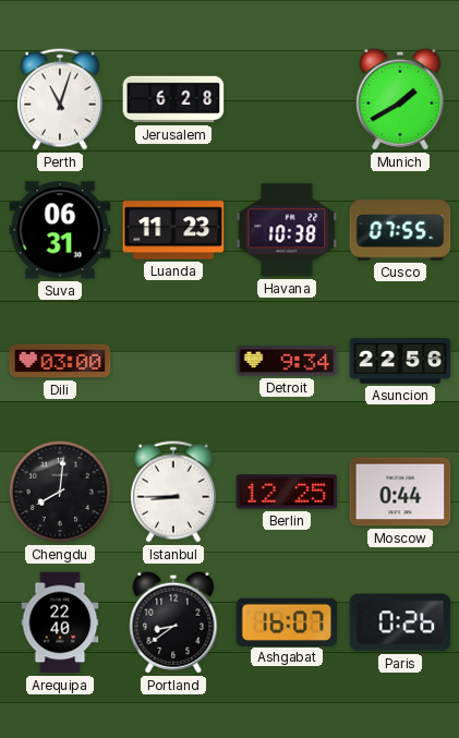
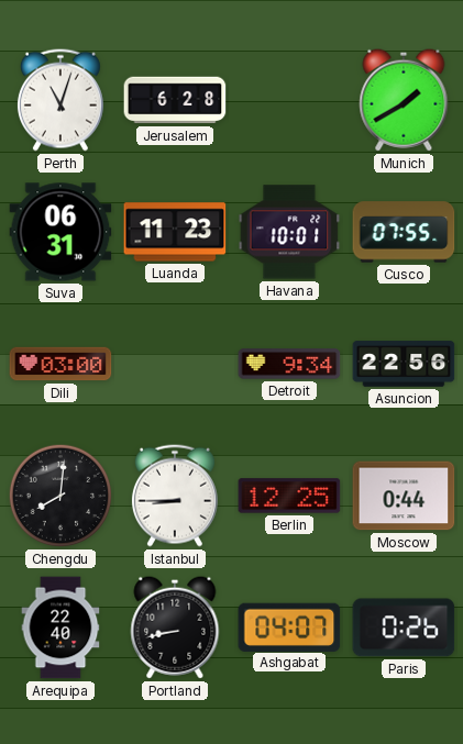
Havana: 10:38 -> 10:01
Portland: 8:39 -> 8:43
Ashgabat: 16:07 -> 04:07
